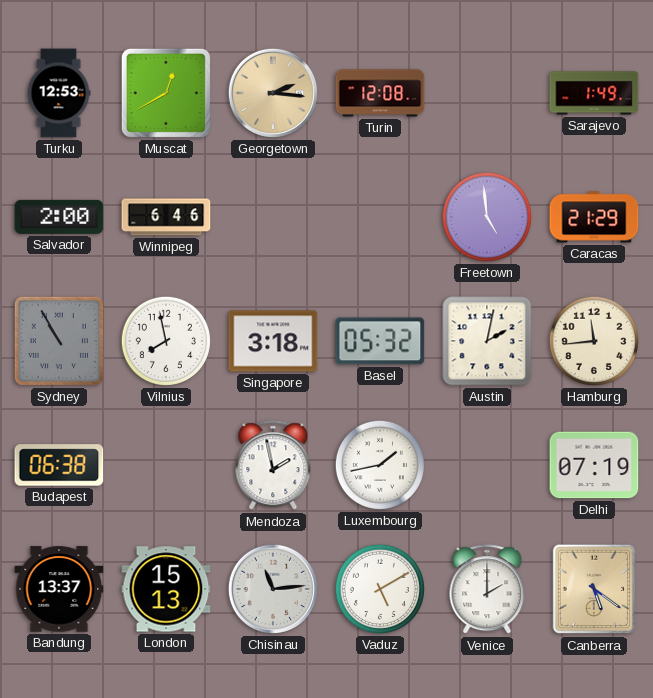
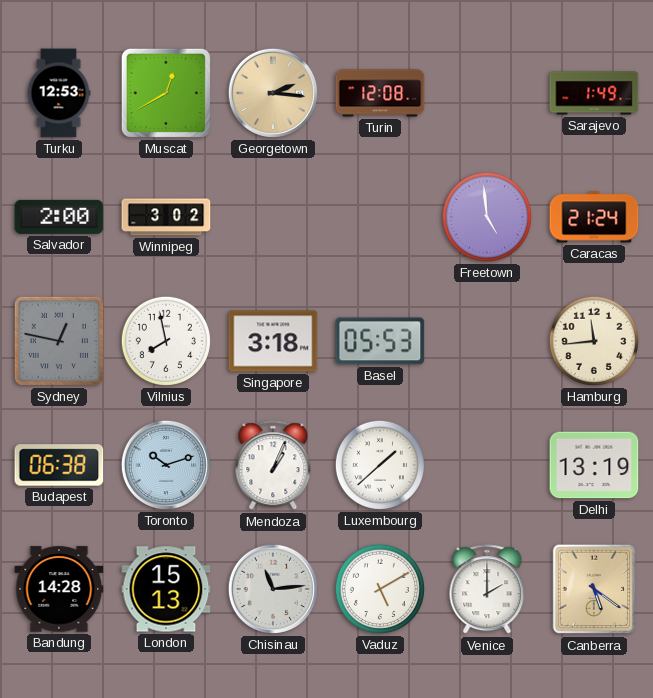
Winnipeg: 6:46 -> 3:02
Caracas: 21:29 -> 21:24
Sydney: 10:55 -> 12:47
Basel: 05:32 -> 05:53
Austin: 2:02 -> none
Toronto: none -> 10:12
Mendoza: 1:58 -> 1:04
Luxembourg: 1:43 -> 1:38
Delhi: 07:19 -> 13:19
Bandung: 13:37 -> 14:28
